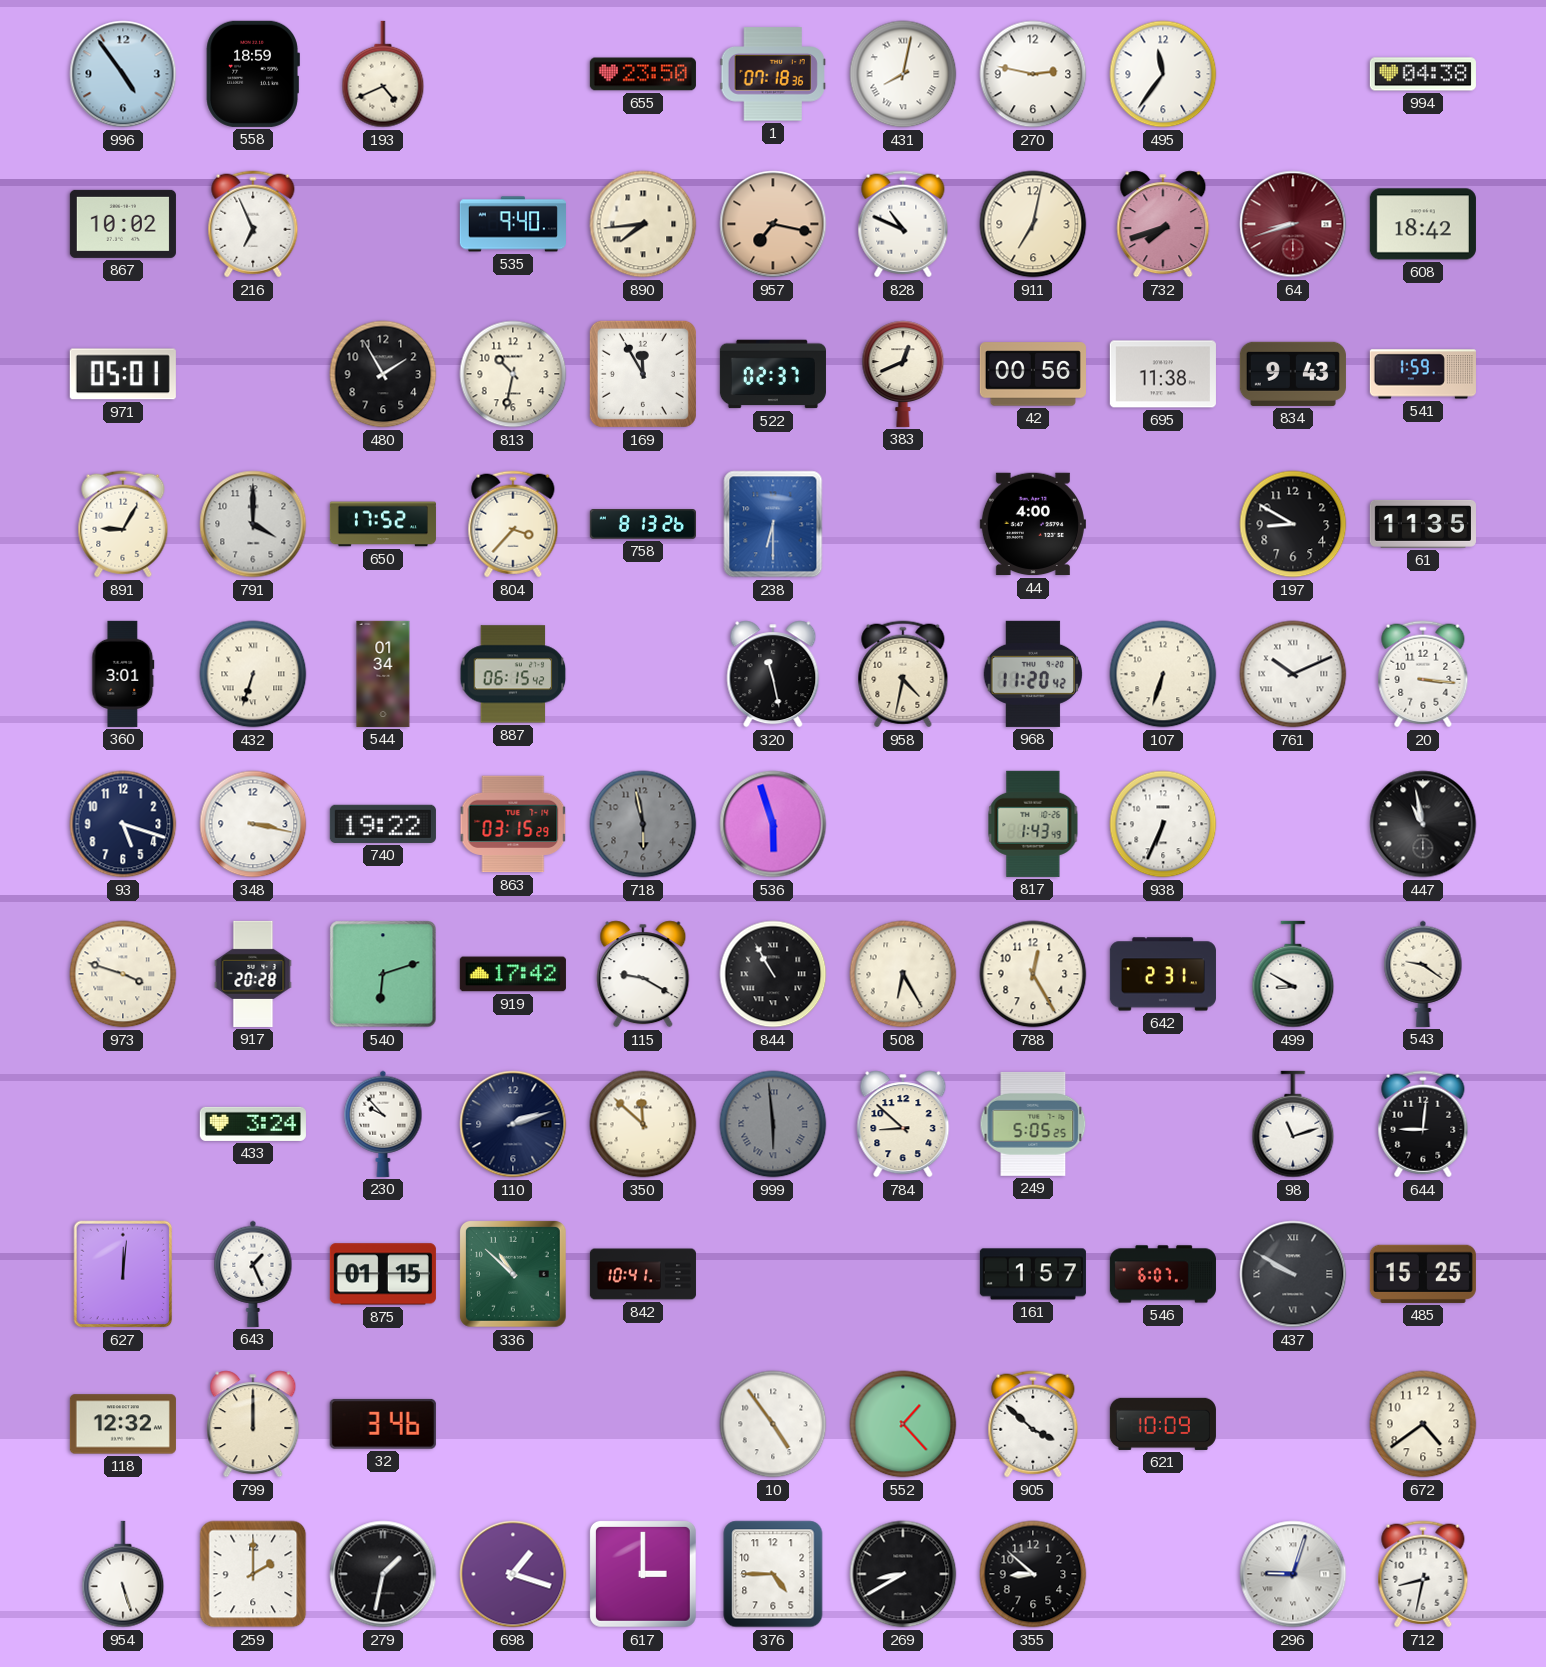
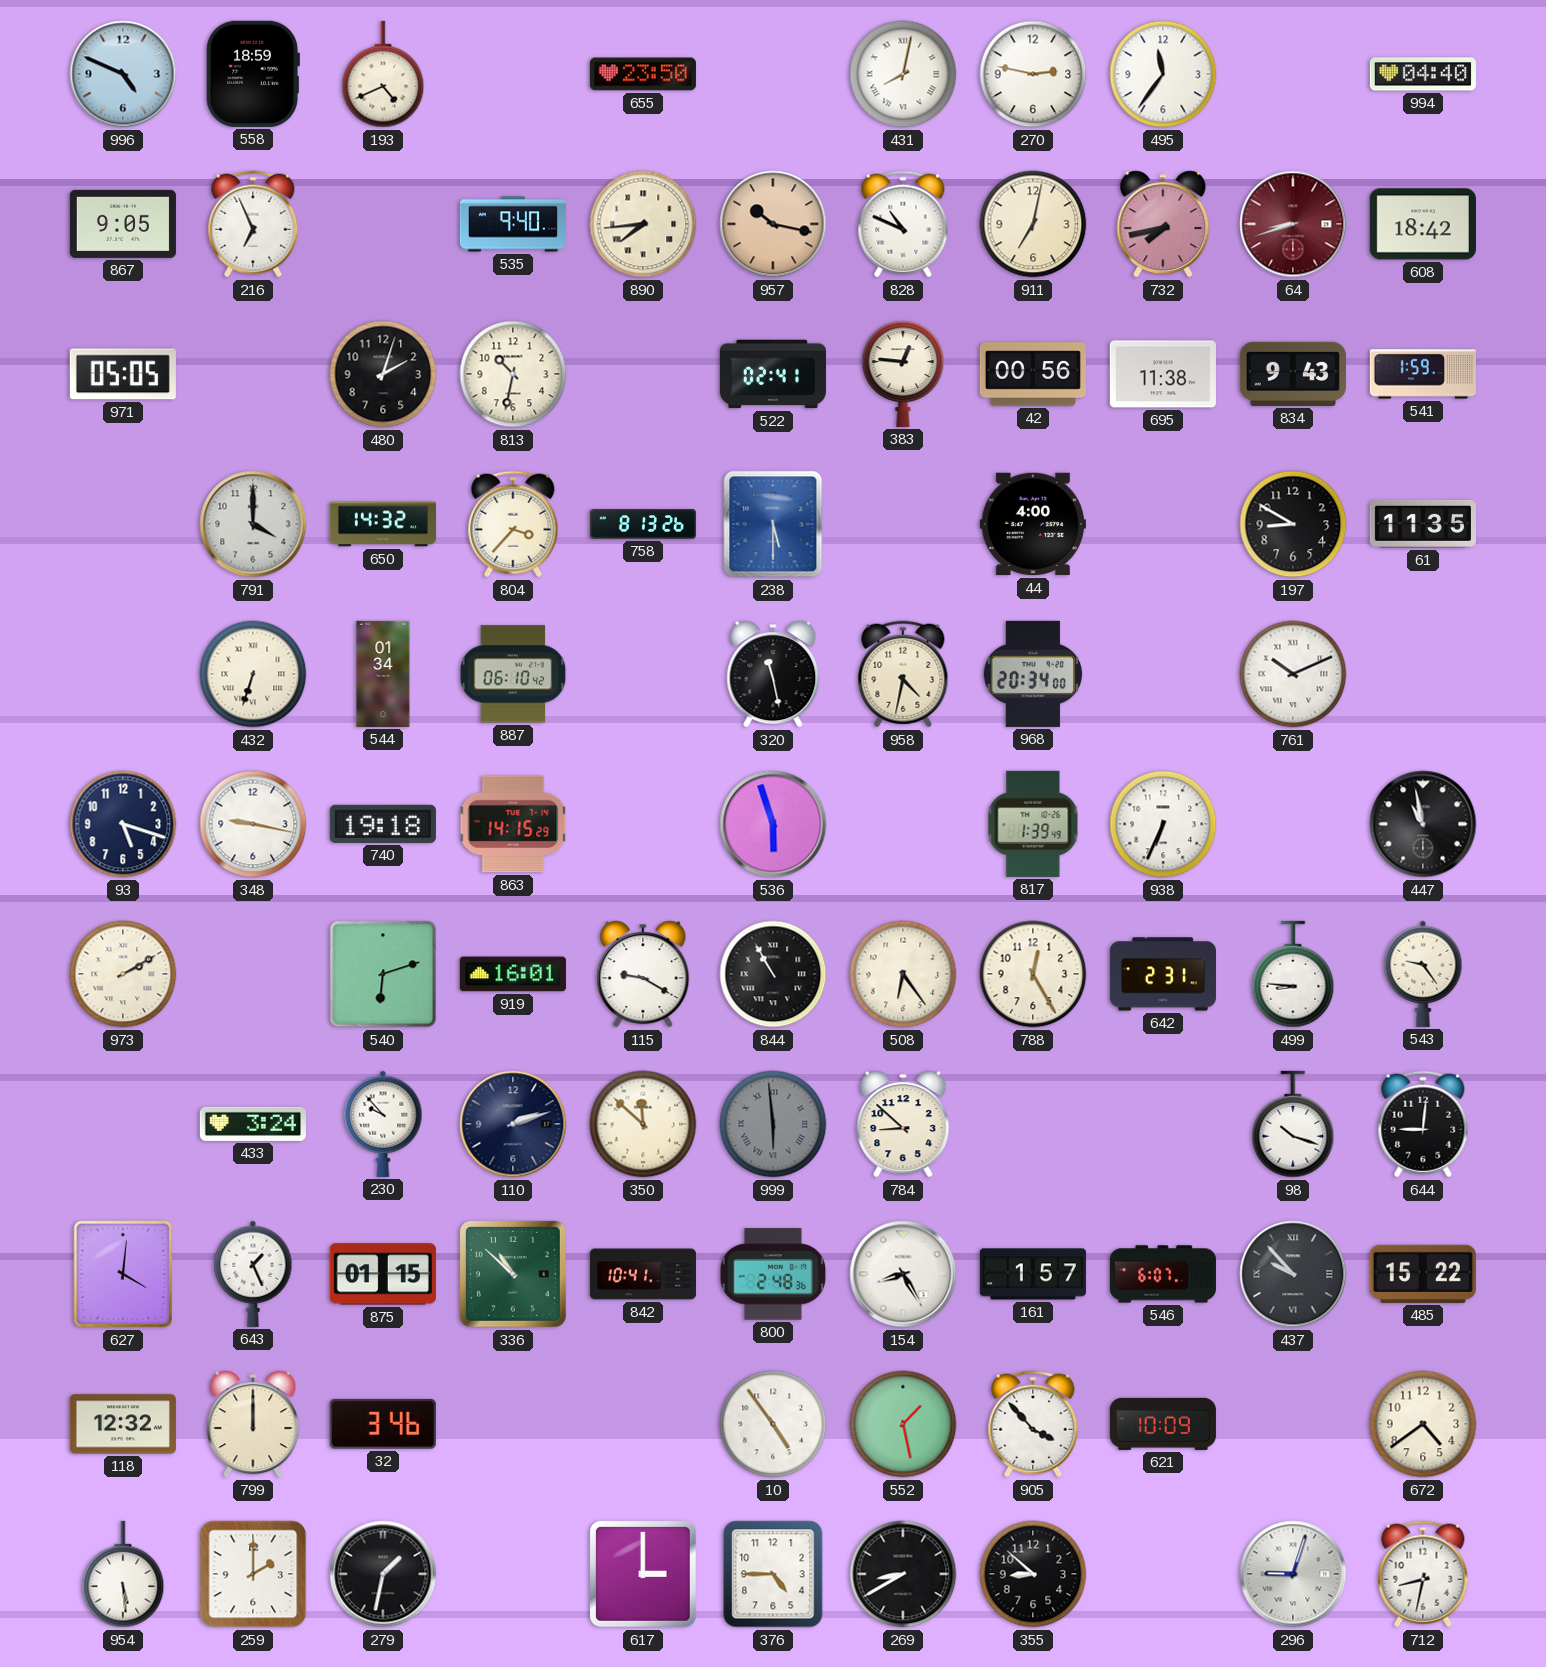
996: 4:54 -> 4:49
1: 07:18 -> none
994: 04:38 -> 04:40
867: 10:02 -> 9:05
957: 7:17 -> 10:17
732: 7:42 -> 7:43
971: 05:01 -> 05:05
480: 1:55 -> 2:03
169: 11:55 -> none
522: 02:37 -> 02:41
383: 12:41 -> 12:46
891: 9:05 -> none
650: 17:52 -> 14:32
238: 6:30 -> 5:30
360: 3:01 -> none
887: 06:15 -> 06:10
968: 11:20 -> 20:34
107: 6:33 -> none
20: 3:16 -> none
348: 3:17 -> 9:17
740: 19:22 -> 19:18
863: 03:15 -> 14:15
718: 5:58 -> none
817: 1:43 -> 1:39
973: 3:48 -> 2:10
917: 20:28 -> none
919: 17:42 -> 16:01
508: 6:25 -> 6:24
499: 8:50 -> 8:46
543: 9:21 -> 9:24
249: 5:05 -> none
98: 11:12 -> 10:18
627: 12:01 -> 4:01
800: none -> 2:48
154: none -> 8:25
437: 9:50 -> 9:53
485: 15:25 -> 15:22
552: 1:23 -> 1:28
905: 3:52 -> 3:53
954: 5:27 -> 5:29
698: 1:18 -> none
